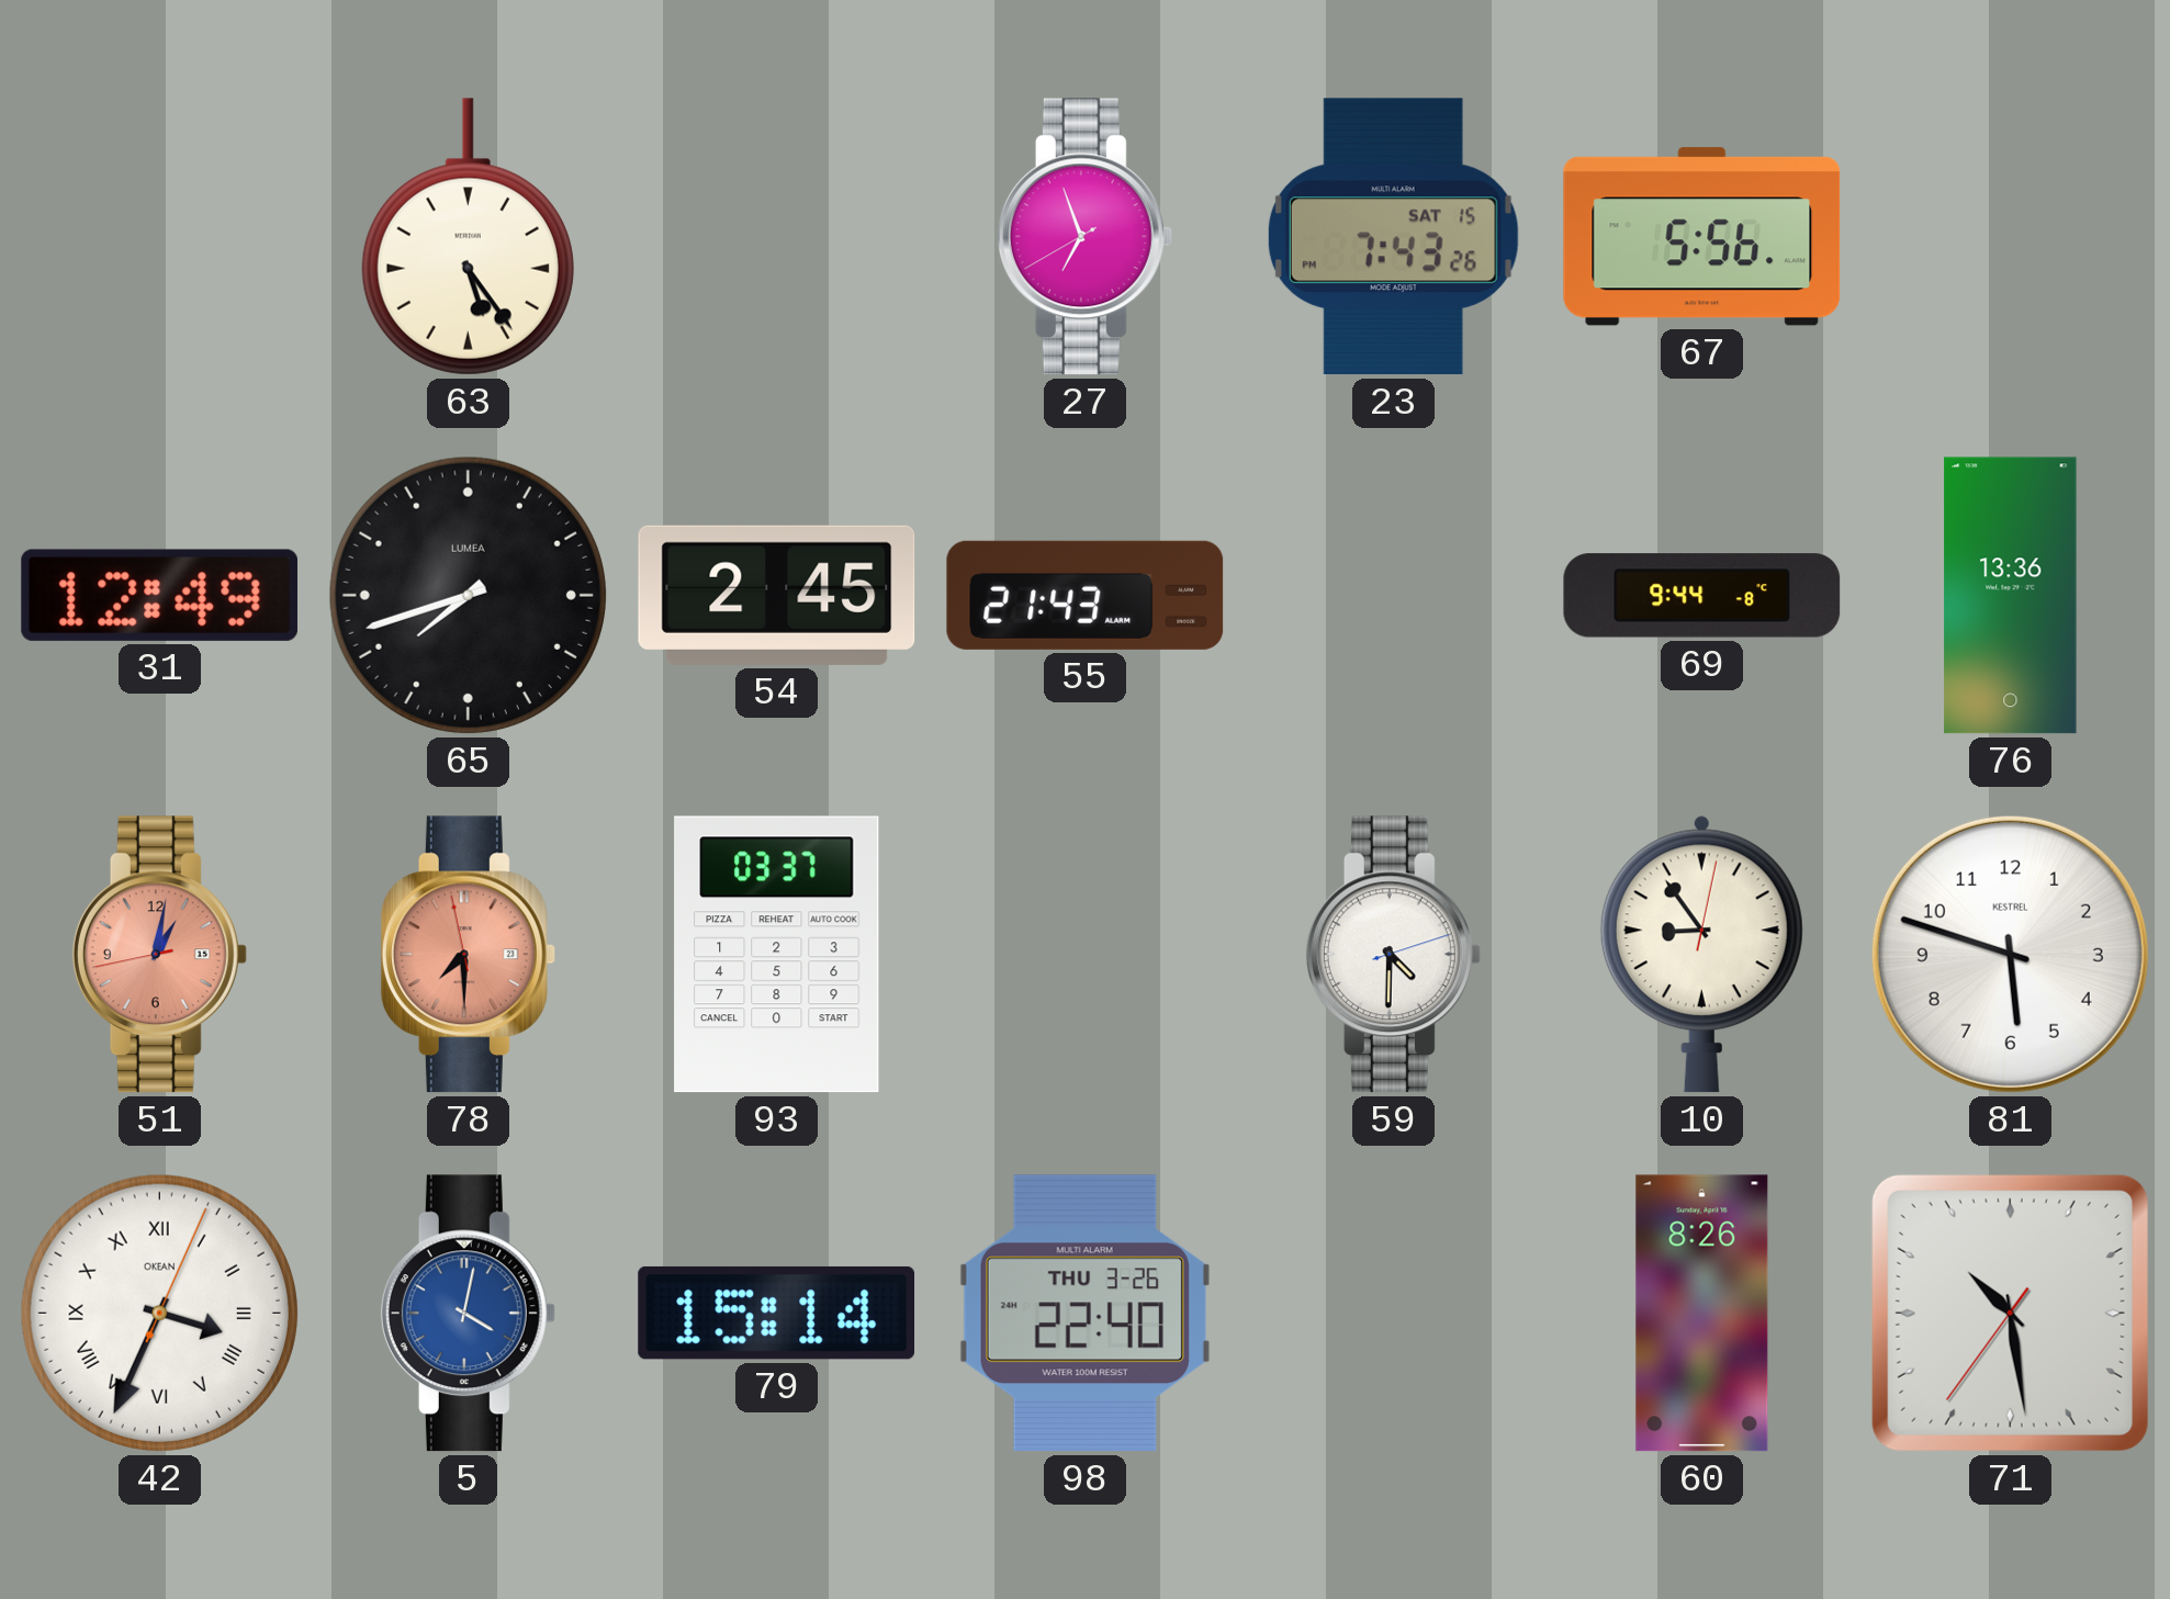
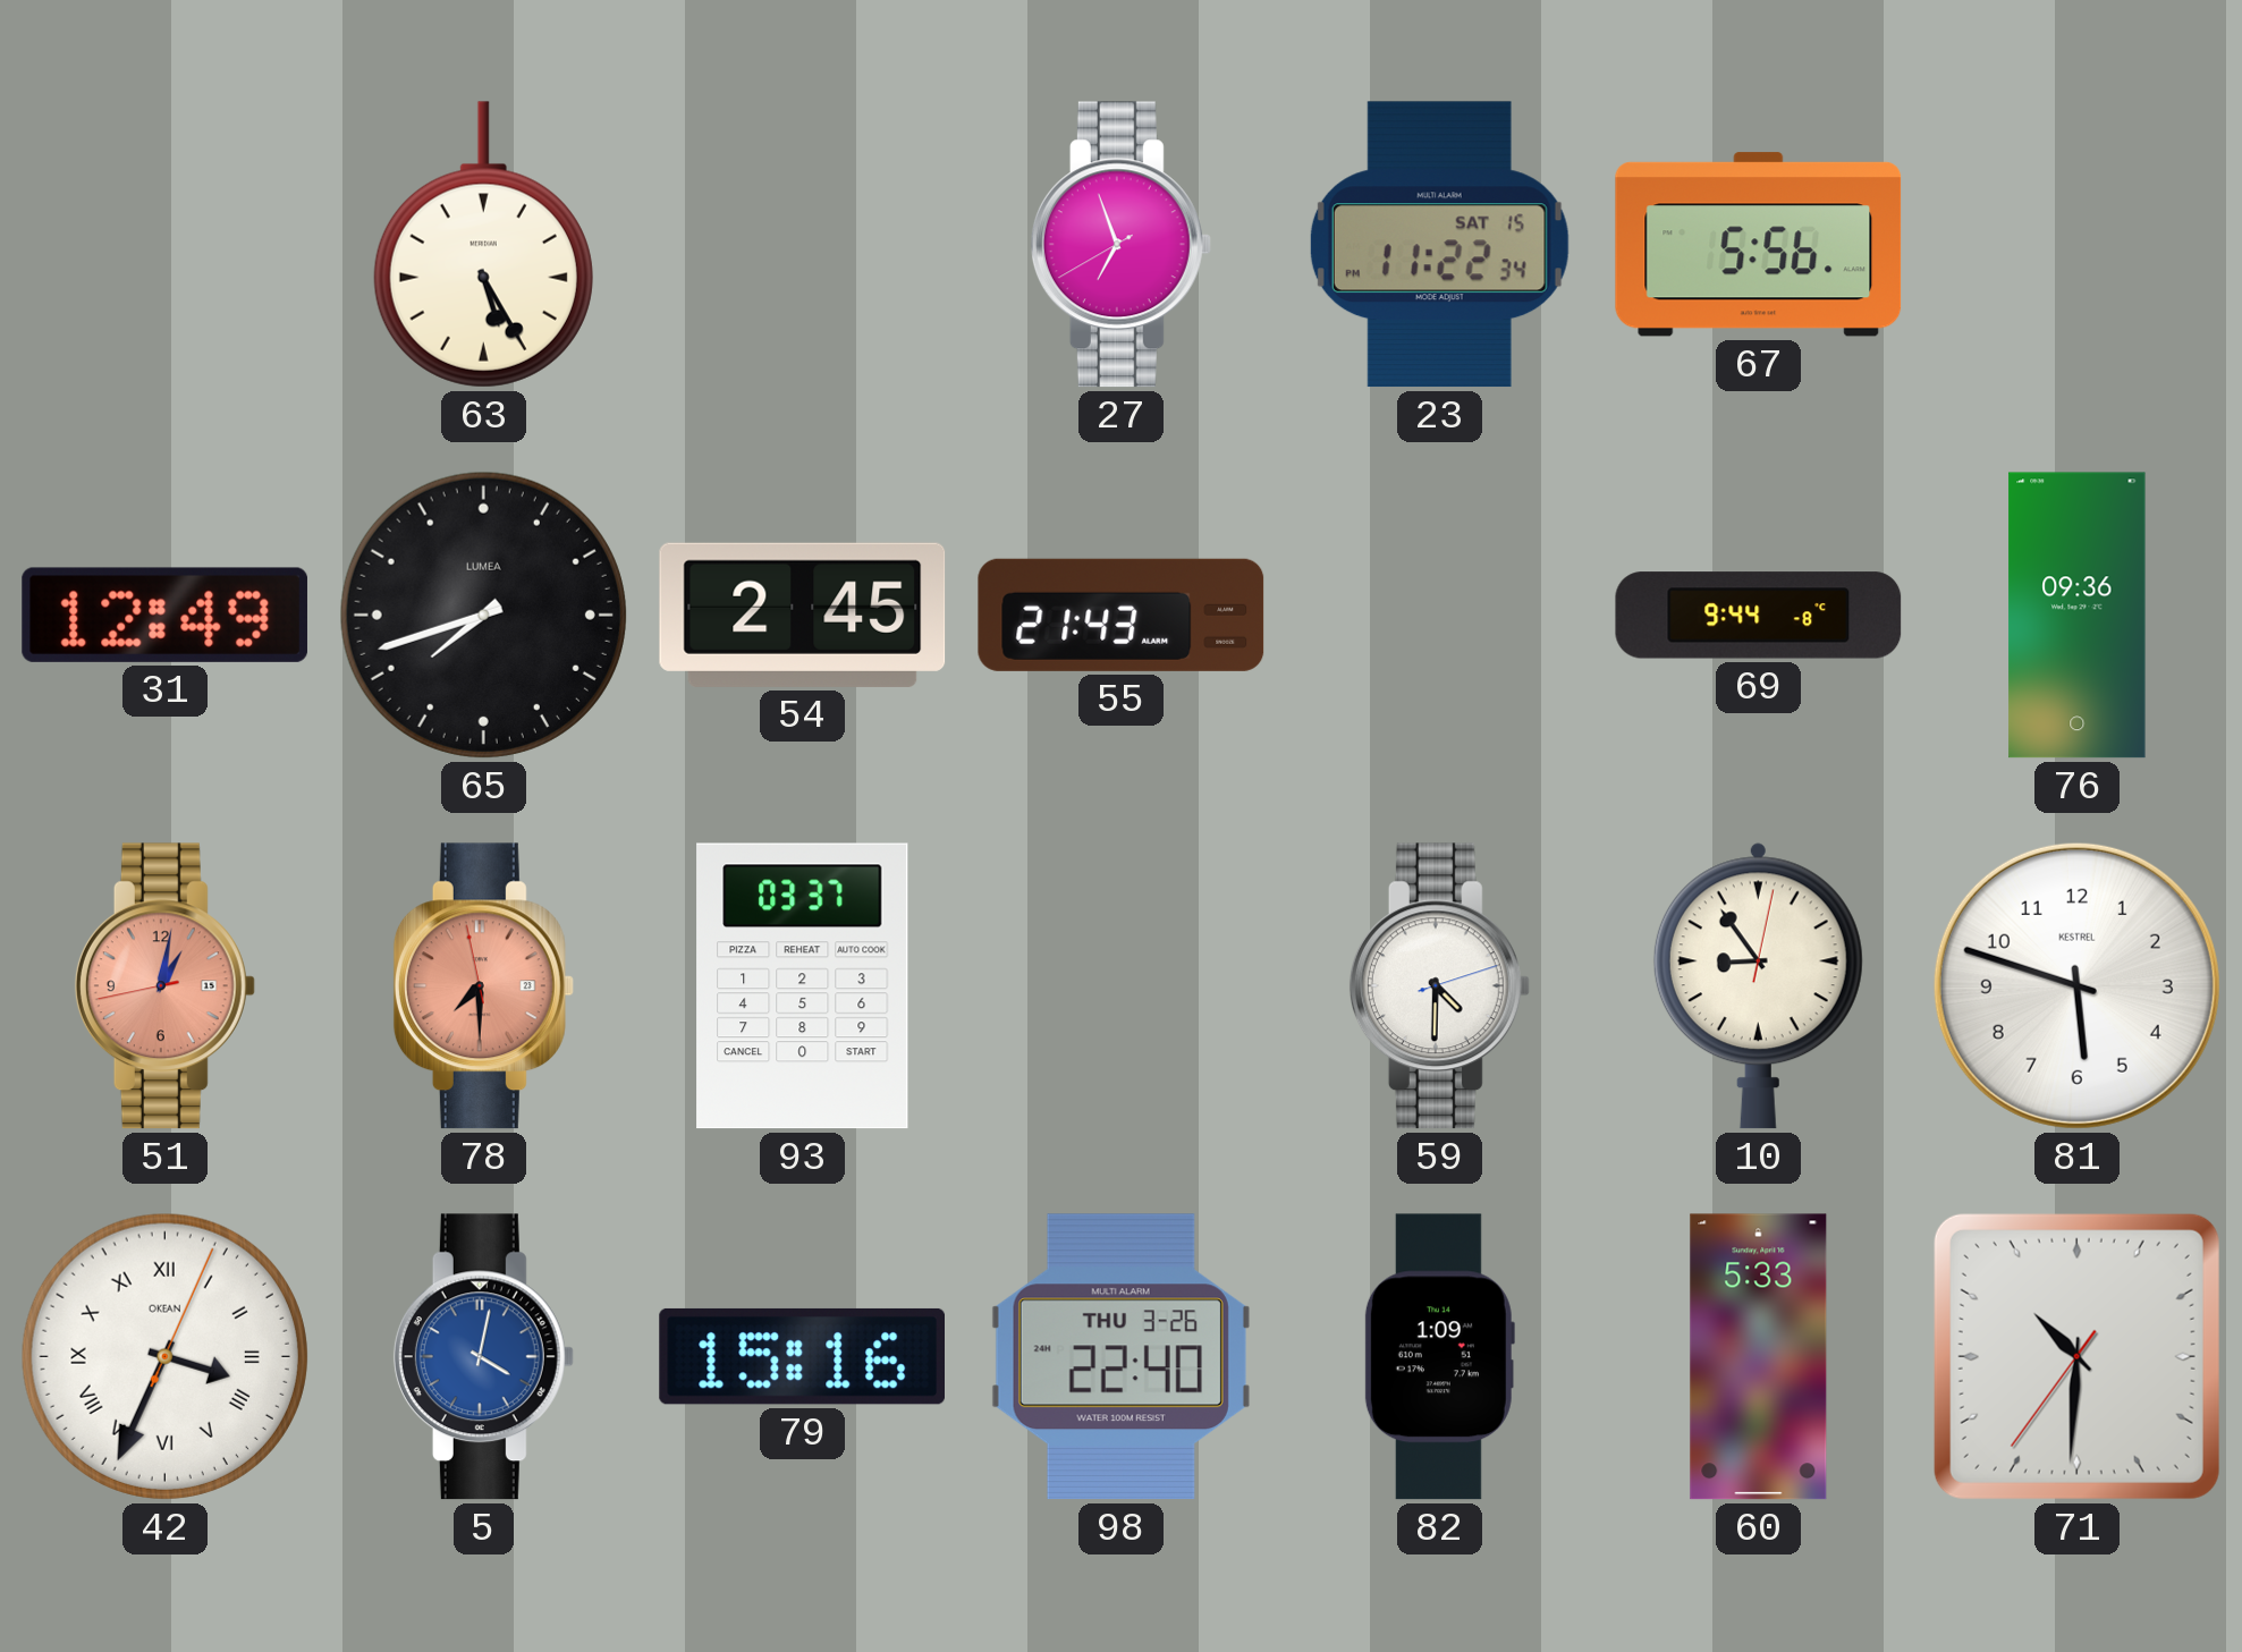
63: 5:24 -> 5:25
23: 7:43 -> 11:22
76: 13:36 -> 09:36
79: 15:14 -> 15:16
82: none -> 1:09
60: 8:26 -> 5:33
71: 10:28 -> 10:30
